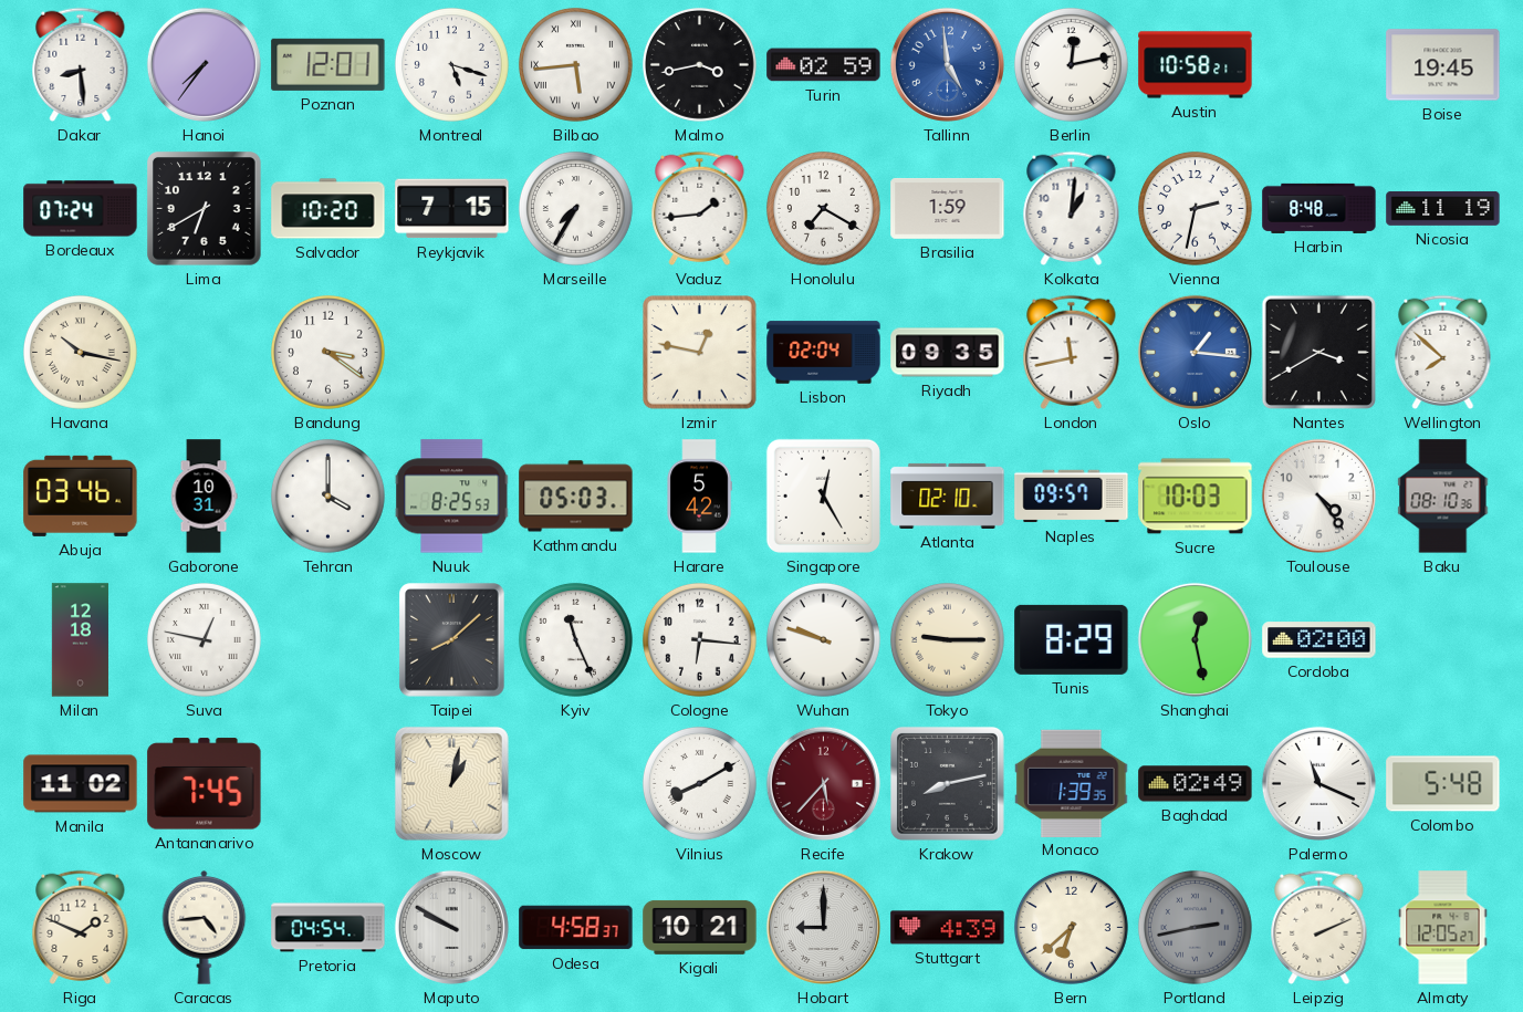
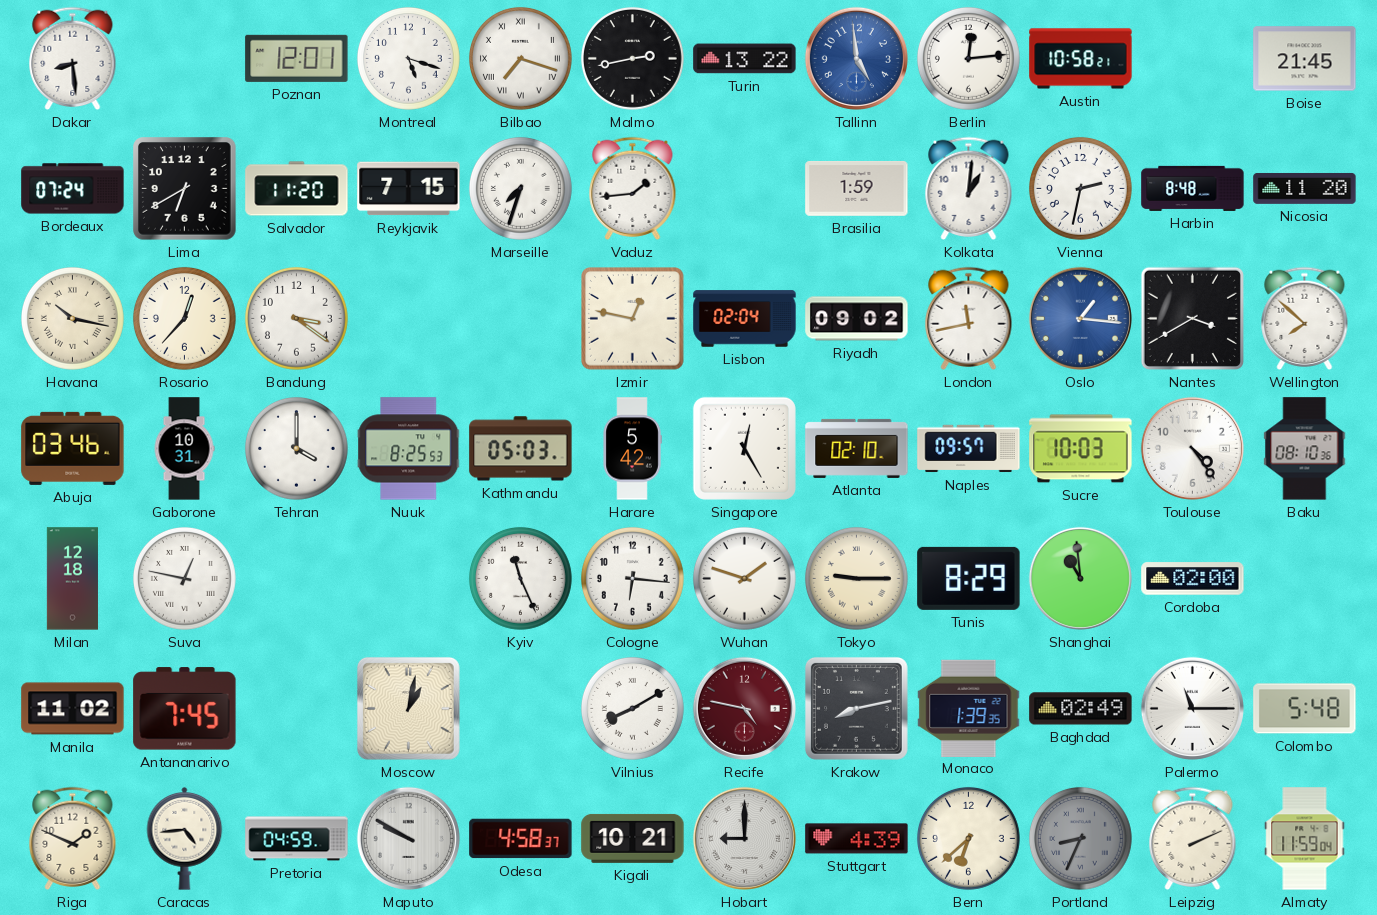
Hanoi: 7:36 -> none
Bilbao: 5:44 -> 7:18
Malmo: 3:43 -> 2:43
Turin: 02:59 -> 13:22
Berlin: 12:13 -> 12:14
Boise: 19:45 -> 21:45
Salvador: 10:20 -> 11:20
Marseille: 7:35 -> 7:33
Honolulu: 7:20 -> none
Nicosia: 11:19 -> 11:20
Rosario: none -> 12:37
Riyadh: 09:35 -> 09:02
Taipei: 8:08 -> none
Wuhan: 9:48 -> 1:48
Shanghai: 12:28 -> 10:59
Recife: 5:37 -> 4:47
Palermo: 11:19 -> 11:15
Pretoria: 04:54 -> 04:59
Portland: 2:43 -> 8:34
Almaty: 12:05 -> 11:59
